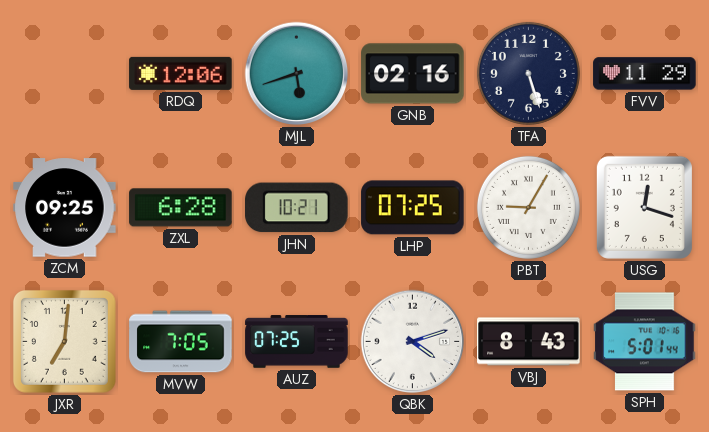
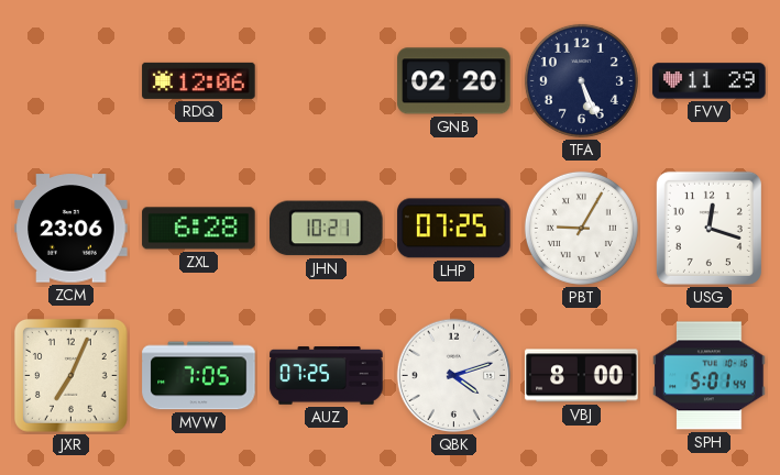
MJL: 5:42 -> none
GNB: 02:16 -> 02:20
TFA: 5:27 -> 5:26
ZCM: 09:25 -> 23:06
JXR: 7:01 -> 7:04
VBJ: 8:43 -> 8:00
